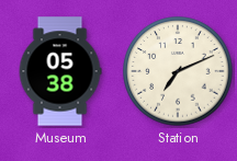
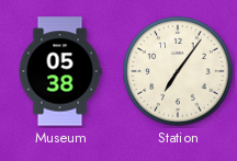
Station: 7:11 -> 7:06
